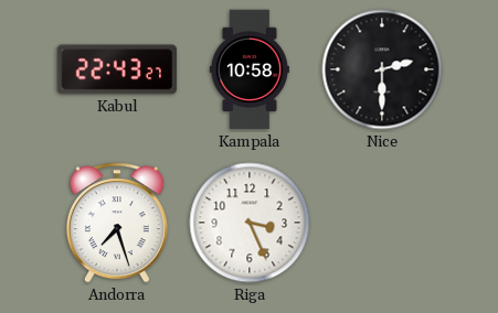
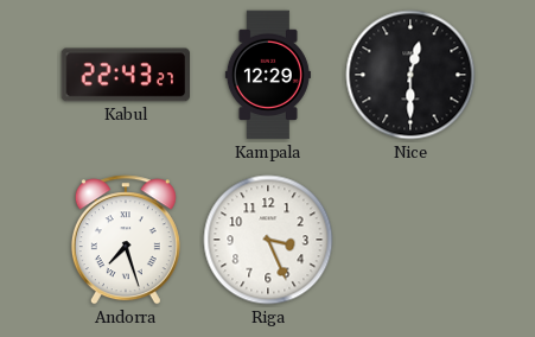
Kampala: 10:58 -> 12:29
Nice: 2:30 -> 12:30
